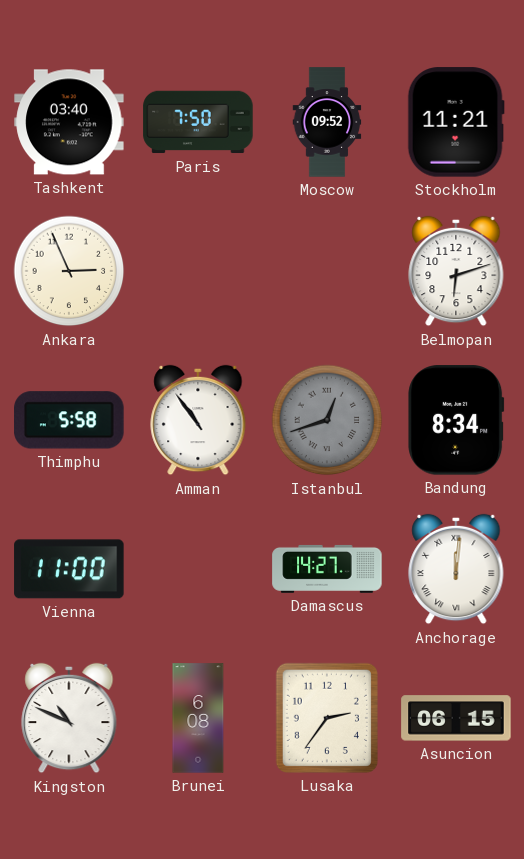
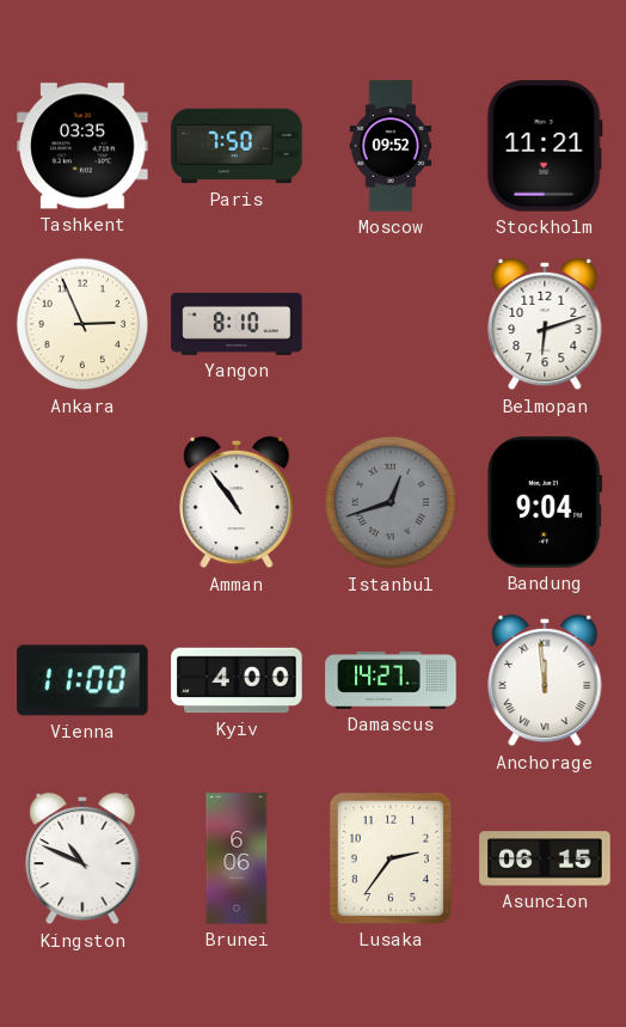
Tashkent: 03:40 -> 03:35
Yangon: none -> 8:10
Thimphu: 5:58 -> none
Bandung: 8:34 -> 9:04
Kyiv: none -> 4:00
Anchorage: 12:01 -> 11:59
Brunei: 6:08 -> 6:06
